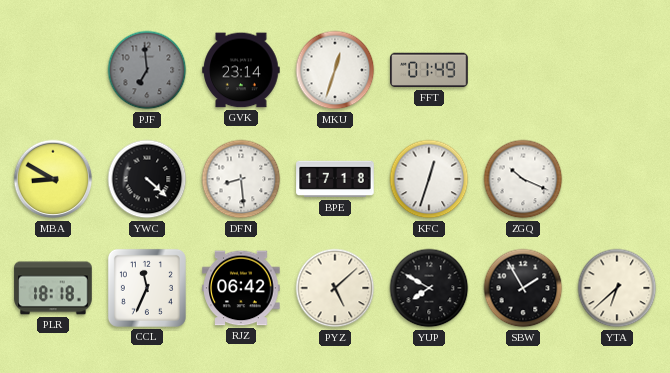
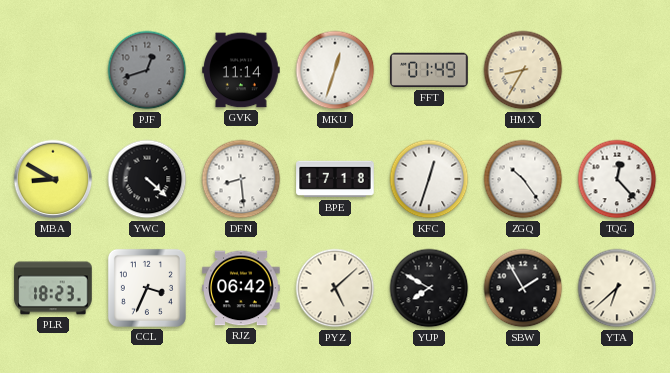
PJF: 6:59 -> 12:42
GVK: 23:14 -> 11:14
HMX: none -> 8:35
ZGQ: 10:19 -> 10:24
TQG: none -> 12:23
PLR: 18:18 -> 18:23
CCL: 11:34 -> 3:34
